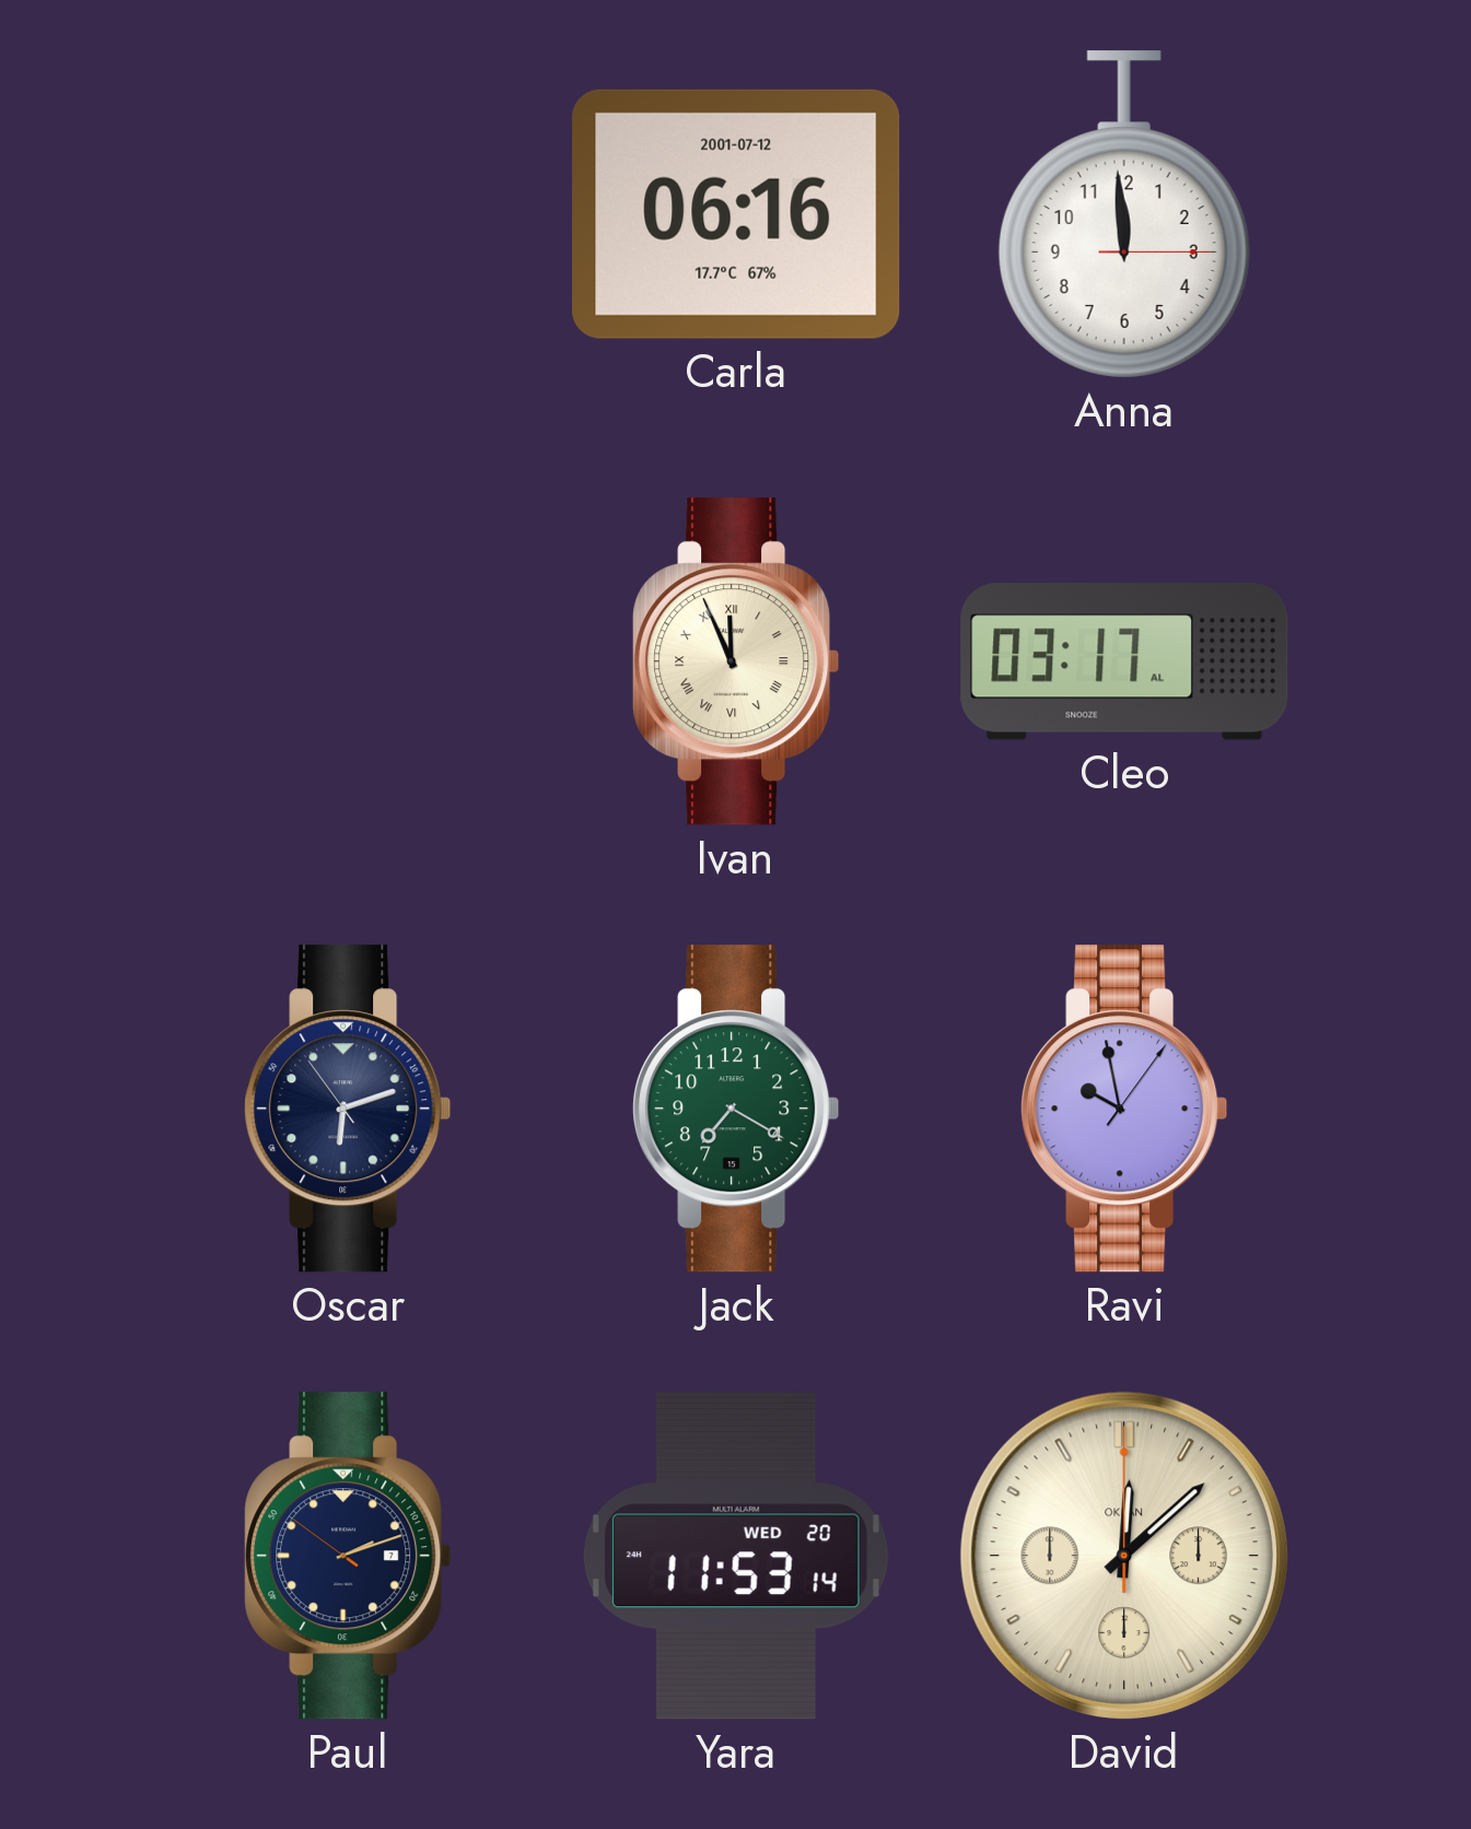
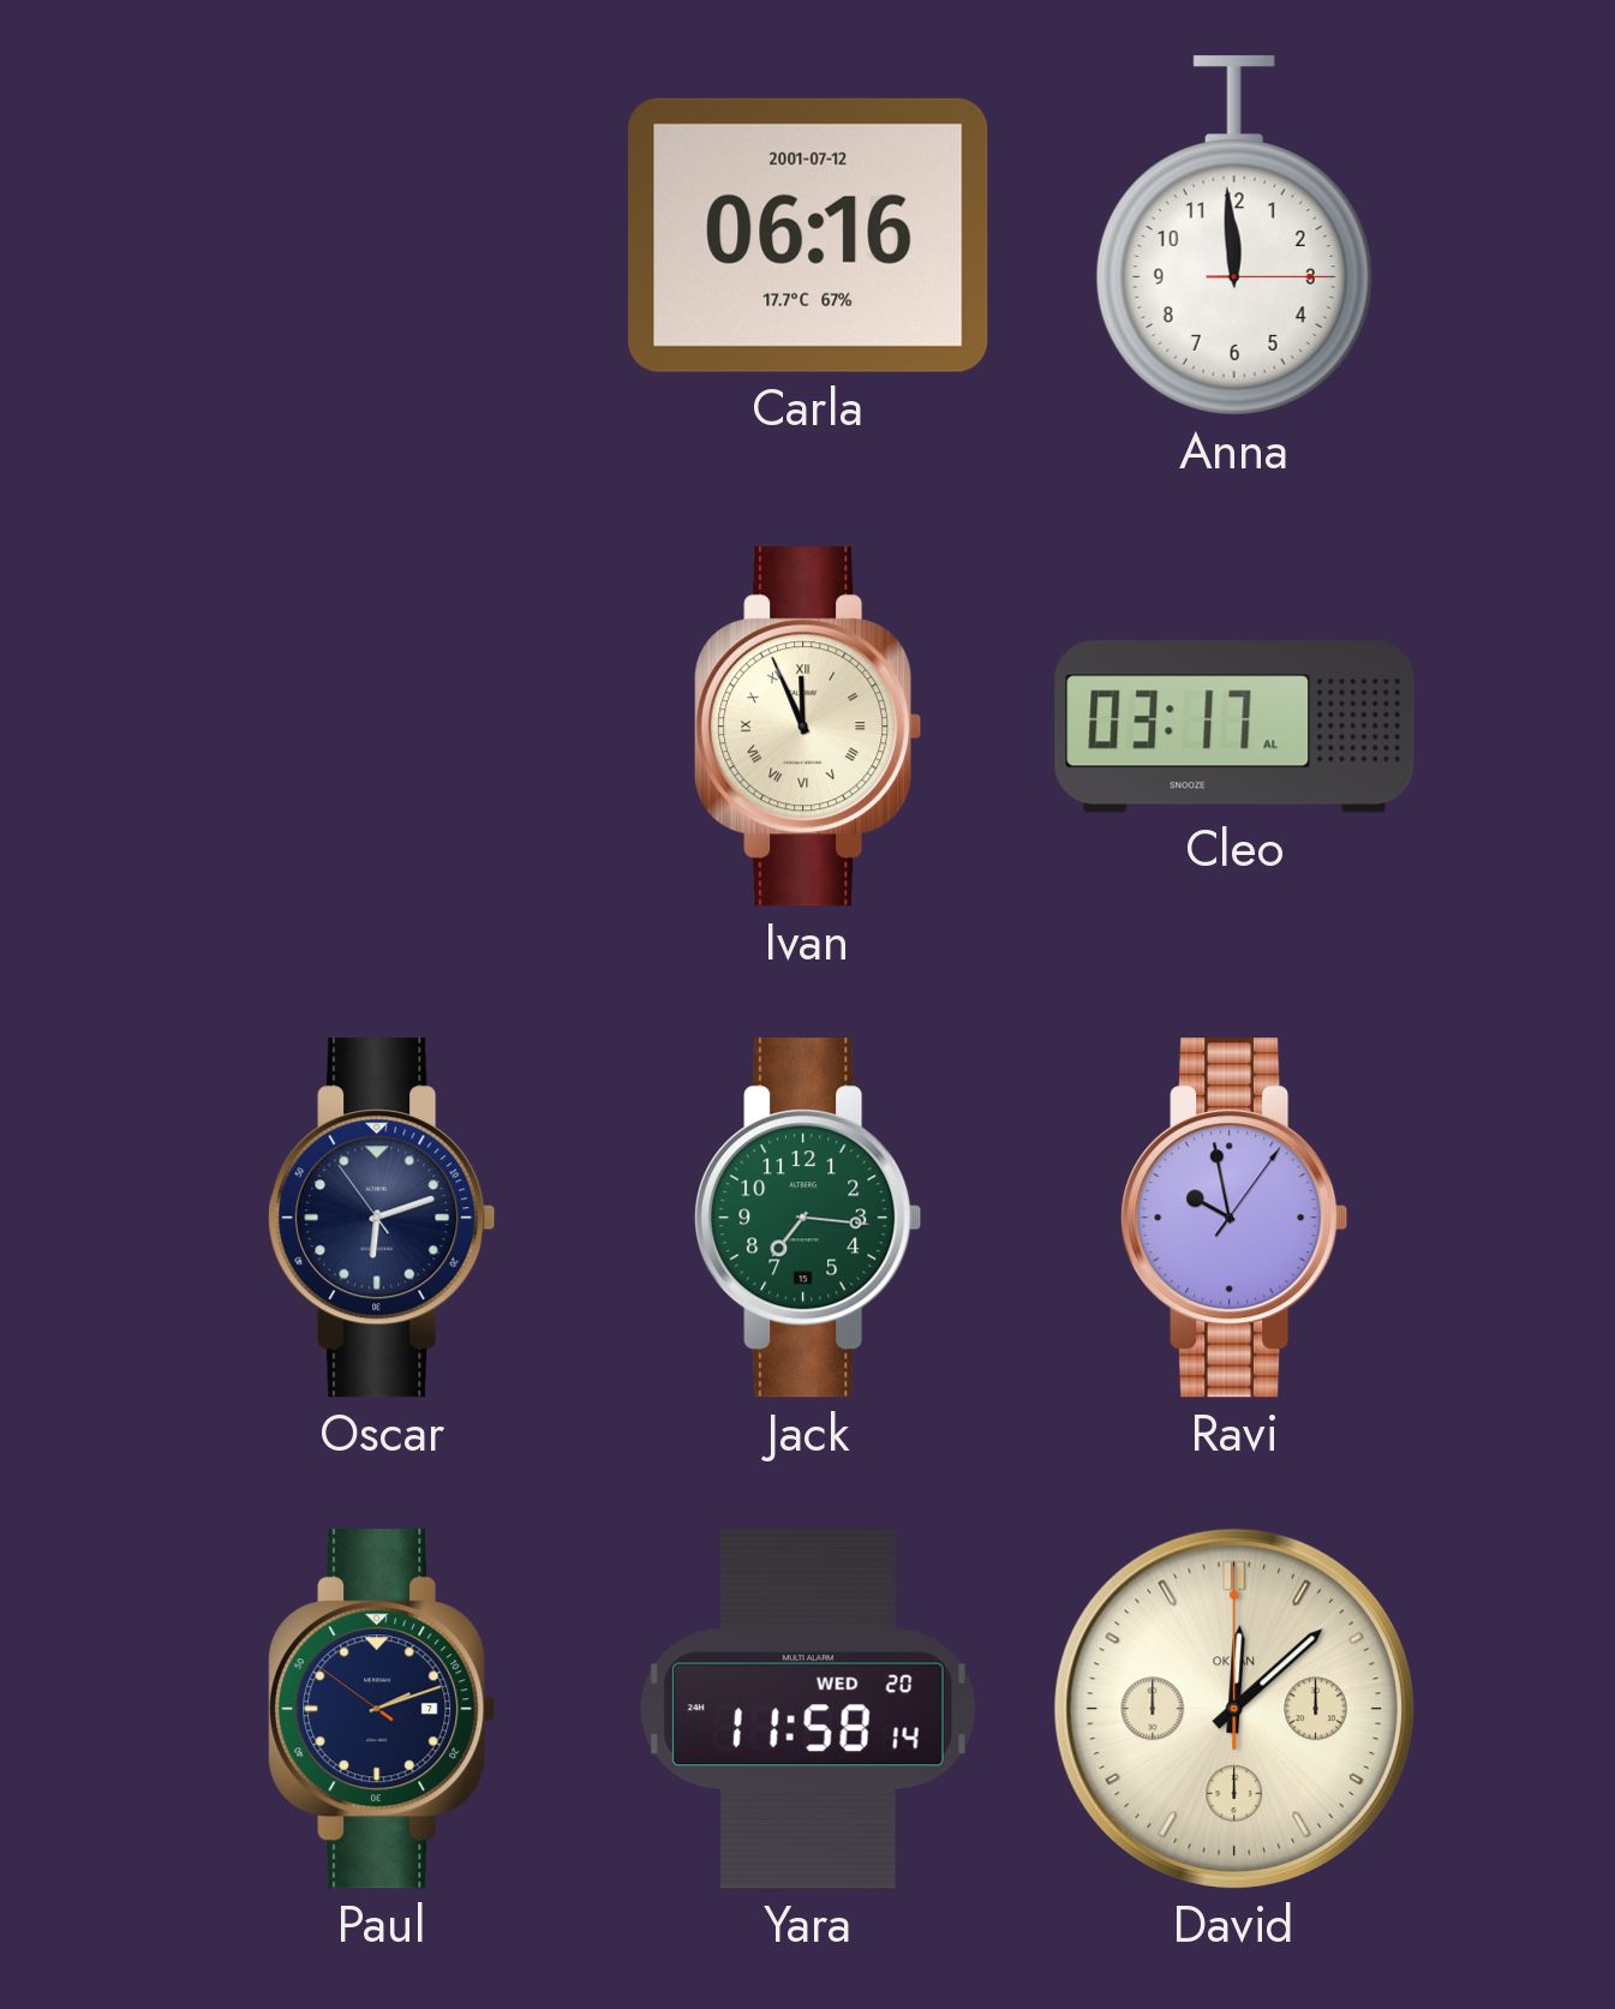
Jack: 7:20 -> 7:16
Yara: 11:53 -> 11:58
